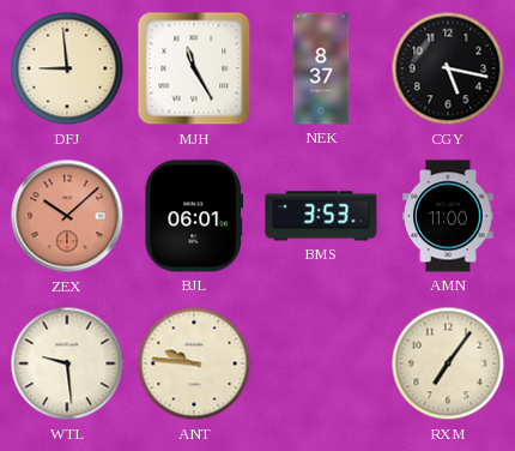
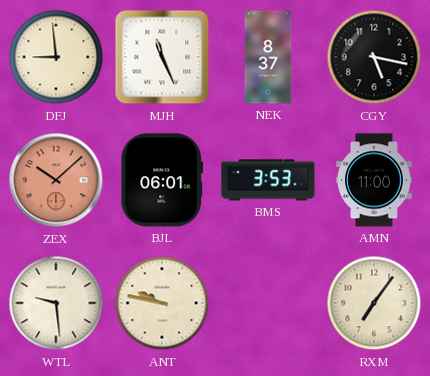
MJH: 11:25 -> 11:26
ANT: 9:46 -> 9:47
